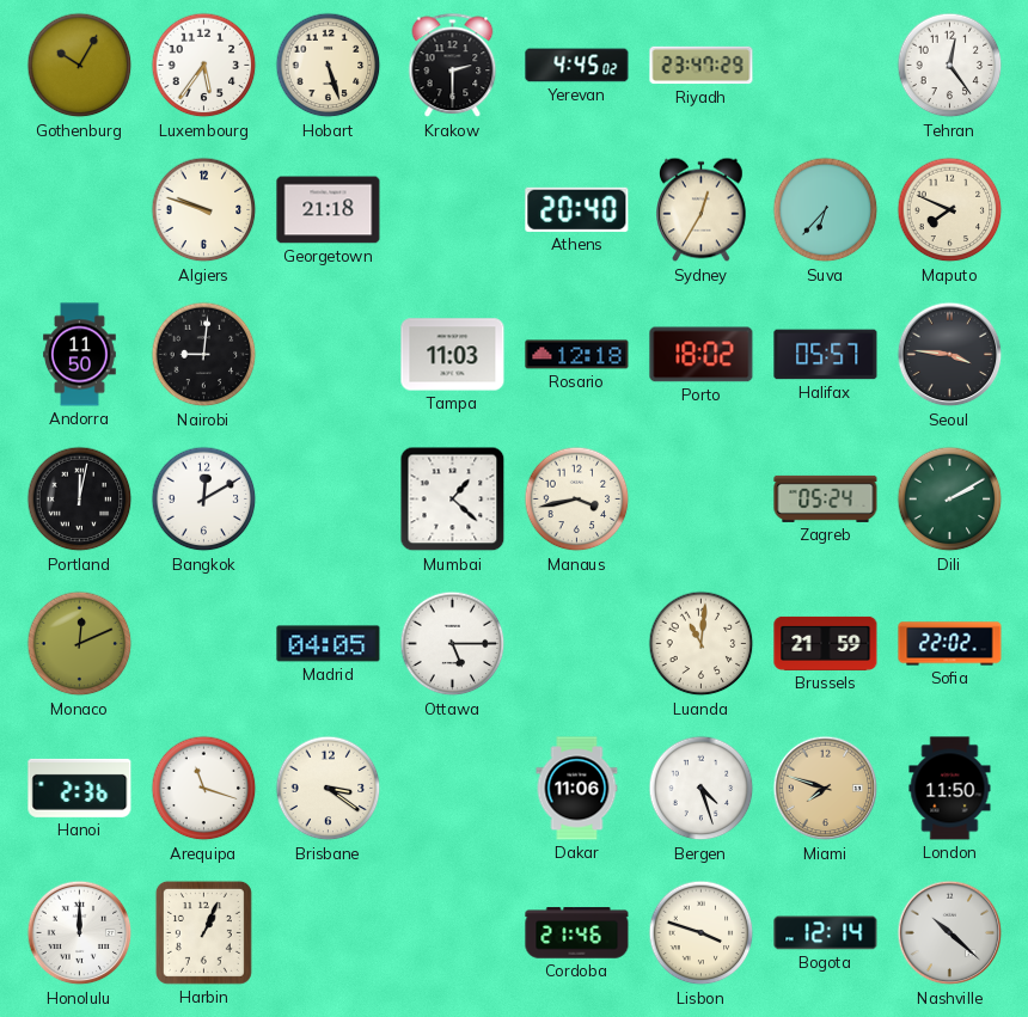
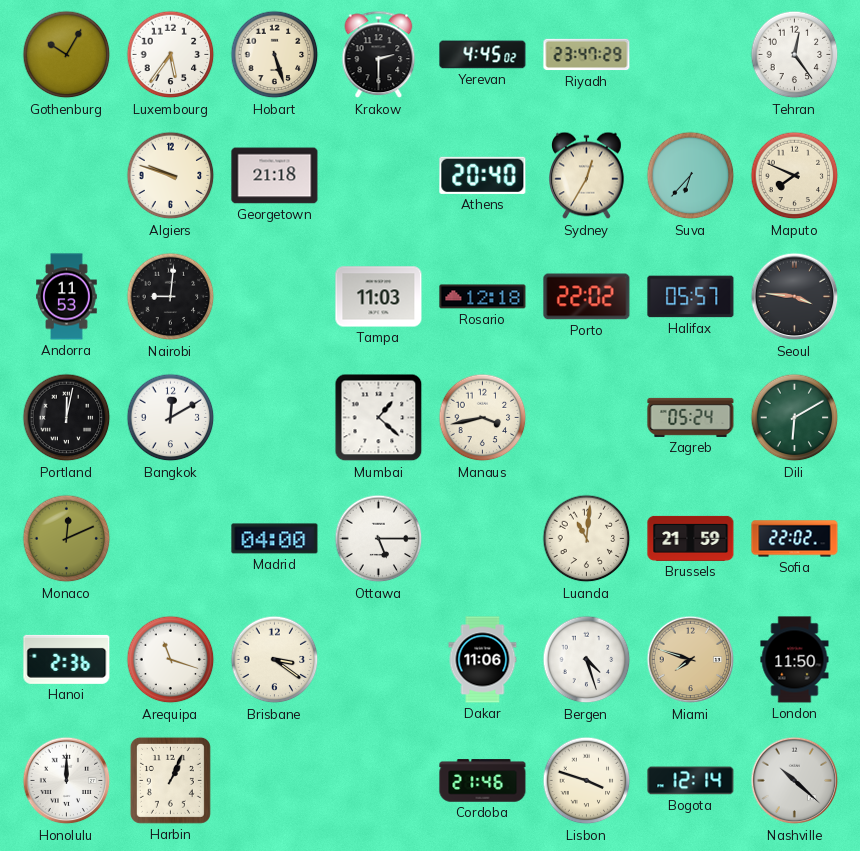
Andorra: 11:50 -> 11:53
Porto: 18:02 -> 22:02
Dili: 2:10 -> 6:10
Madrid: 04:05 -> 04:00
